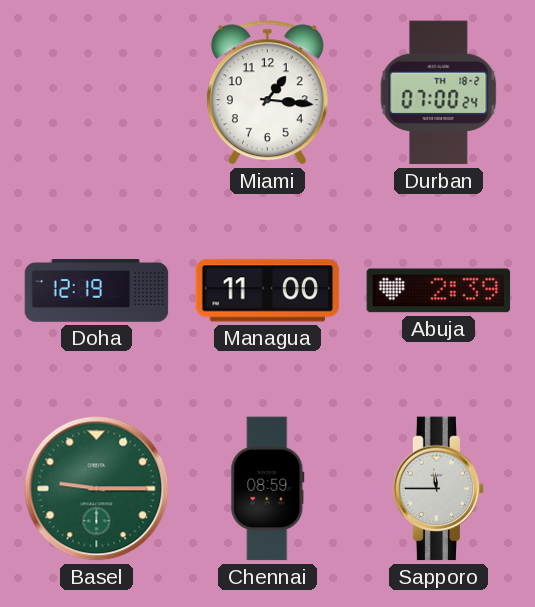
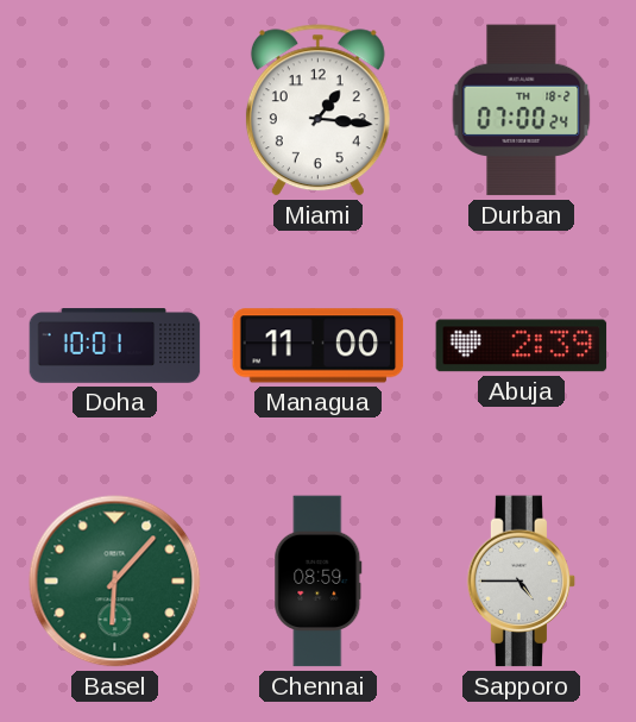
Doha: 12:19 -> 10:01
Basel: 9:15 -> 6:07
Sapporo: 11:45 -> 4:45
